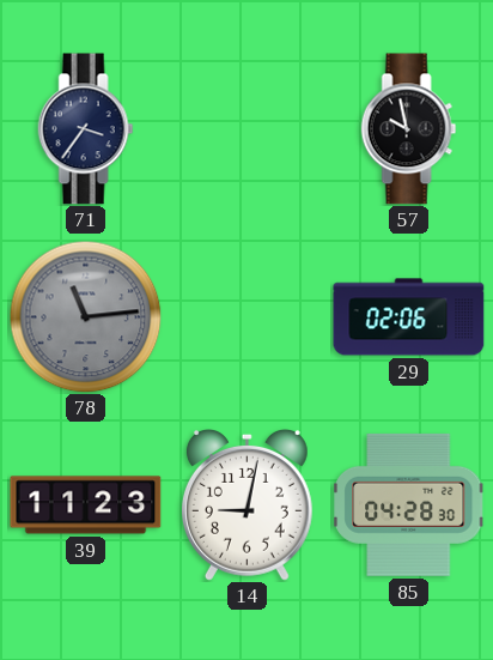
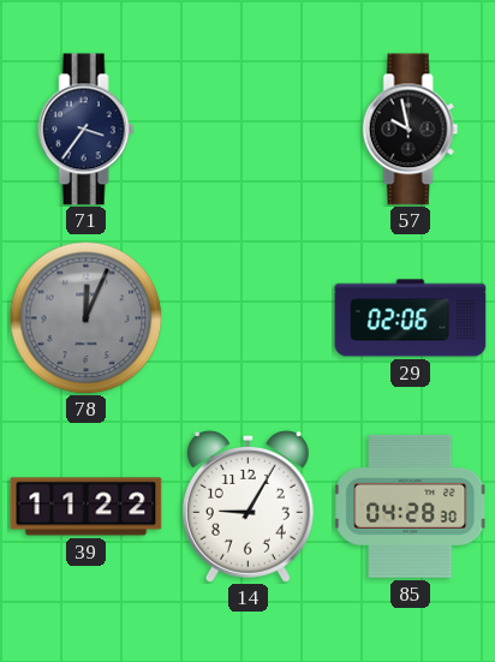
78: 11:14 -> 12:04
39: 11:23 -> 11:22
14: 9:02 -> 9:05
